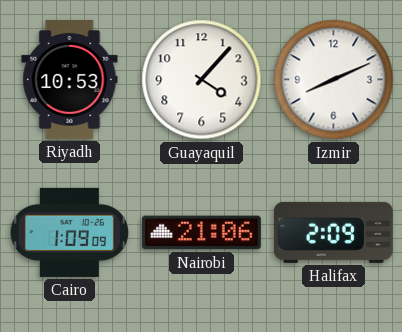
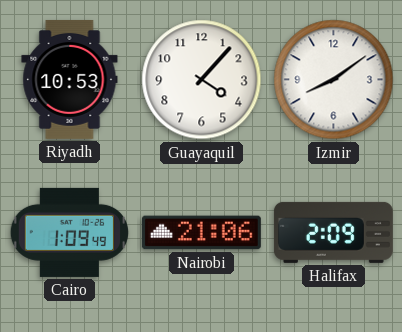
Izmir: 8:11 -> 8:09
Cairo: 1:09:09 -> 1:09:49
